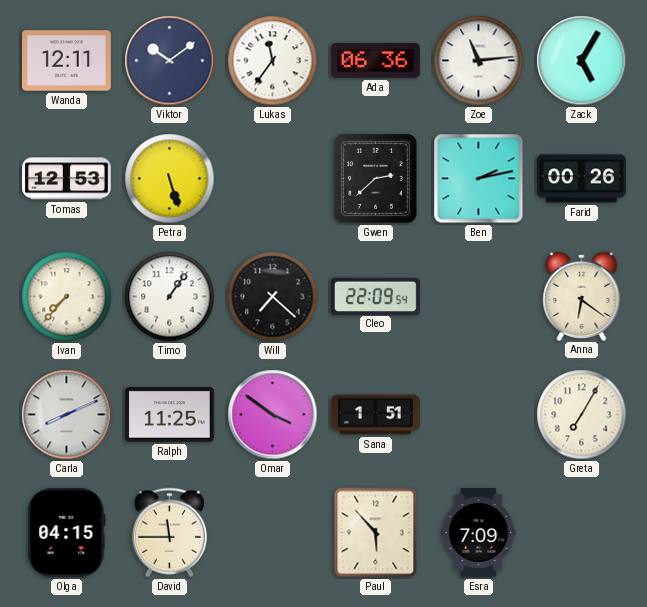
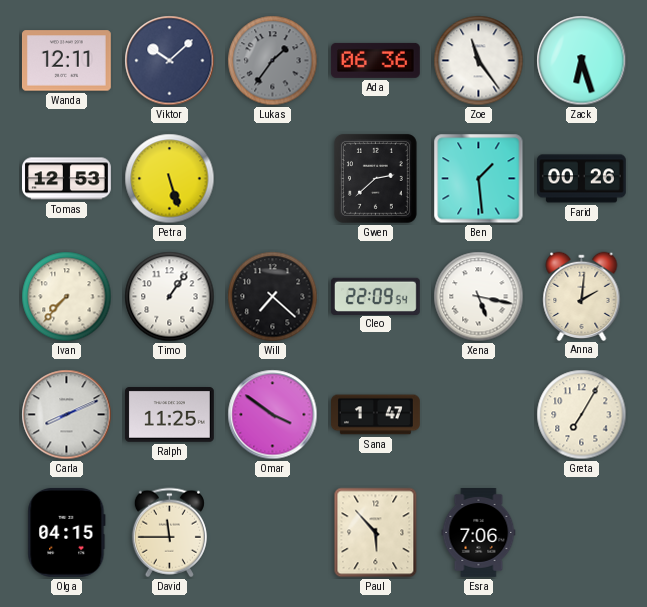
Viktor: 10:09 -> 10:08
Lukas: 11:36 -> 1:36
Lukas dial: white -> grey
Zoe: 11:14 -> 11:24
Zack: 5:05 -> 6:27
Ben: 2:13 -> 1:29
Xena: none -> 5:17
Anna: 6:21 -> 2:01
Sana: 1:51 -> 1:47
Esra: 7:09 -> 7:06
